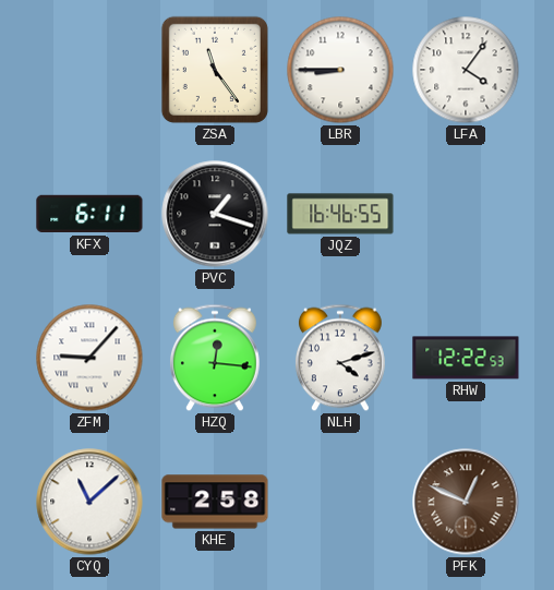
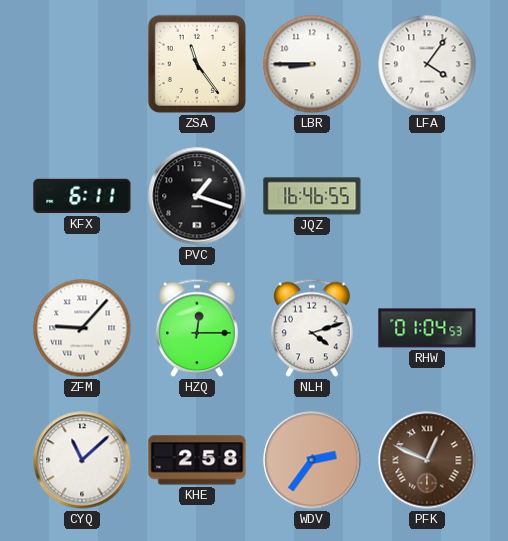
HZQ: 12:16 -> 12:15
RHW: 12:22 -> 01:04
WDV: none -> 2:36
